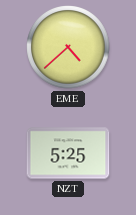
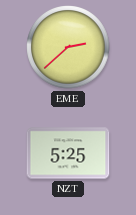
EME: 4:38 -> 2:38
